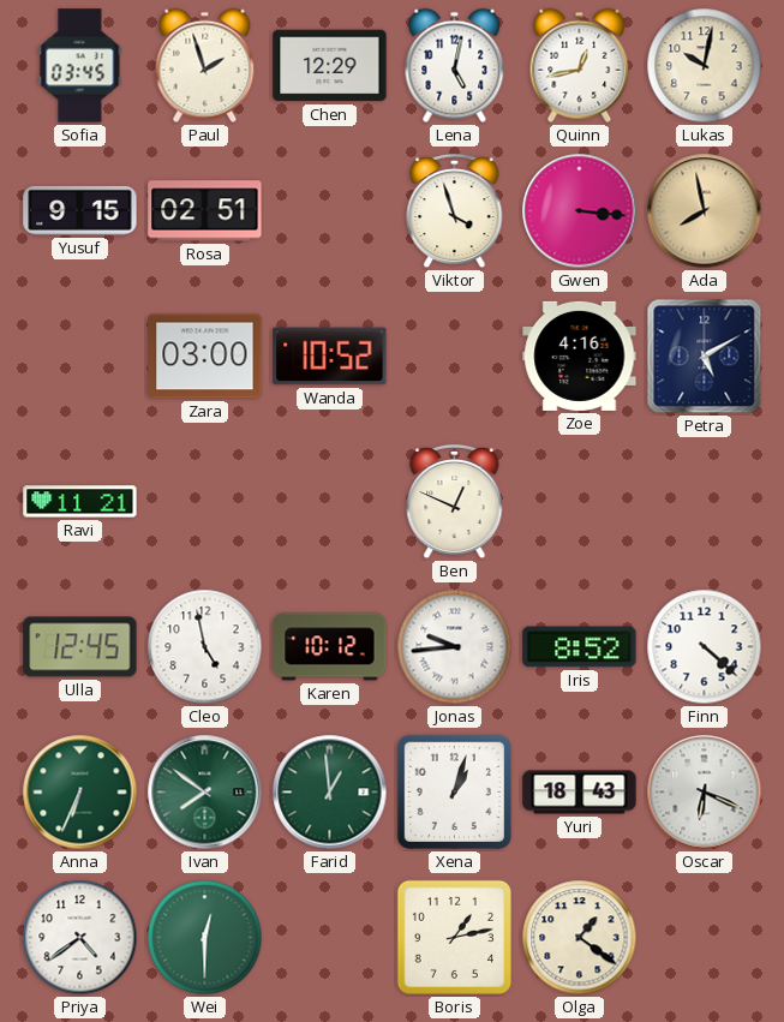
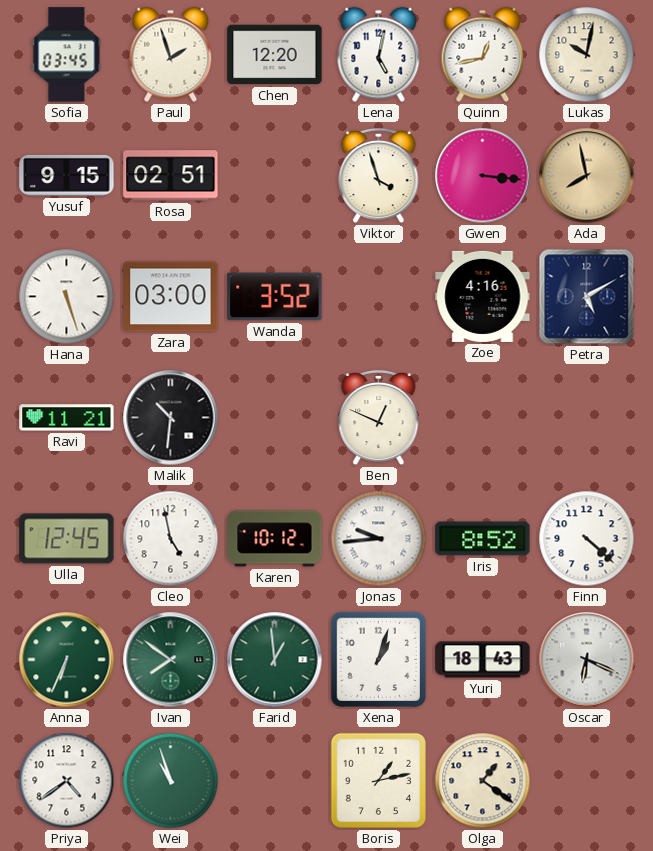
Chen: 12:29 -> 12:20
Hana: none -> 5:27
Wanda: 10:52 -> 3:52
Malik: none -> 10:31
Wei: 12:30 -> 10:57
